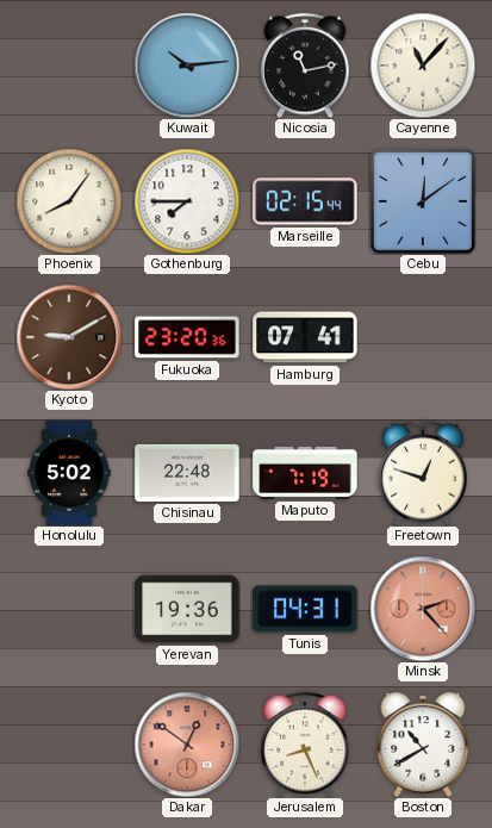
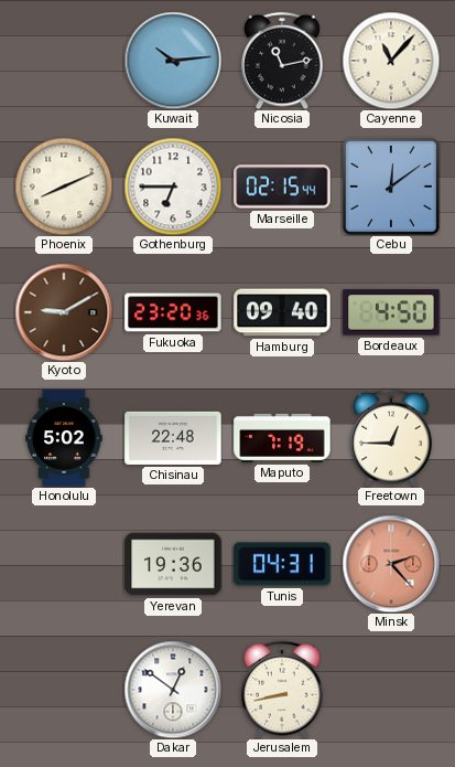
Phoenix: 8:06 -> 8:11
Gothenburg: 7:45 -> 6:45
Hamburg: 07:41 -> 09:40
Bordeaux: none -> 4:50
Freetown: 12:48 -> 12:45
Dakar dial: salmon -> white
Jerusalem: 8:26 -> 8:43
Boston: 10:40 -> none
